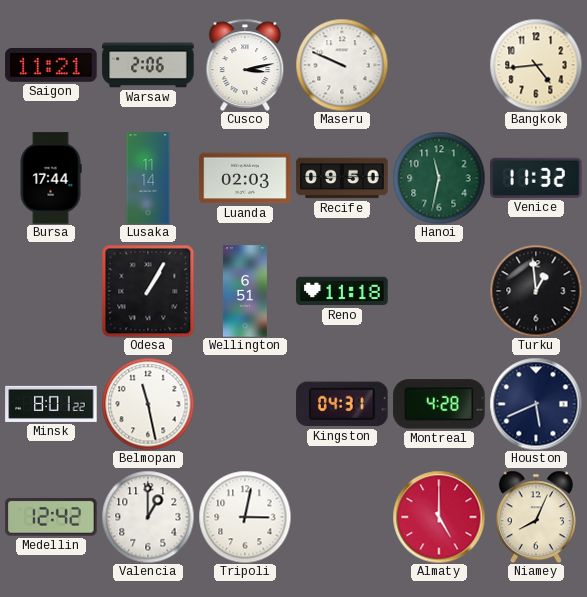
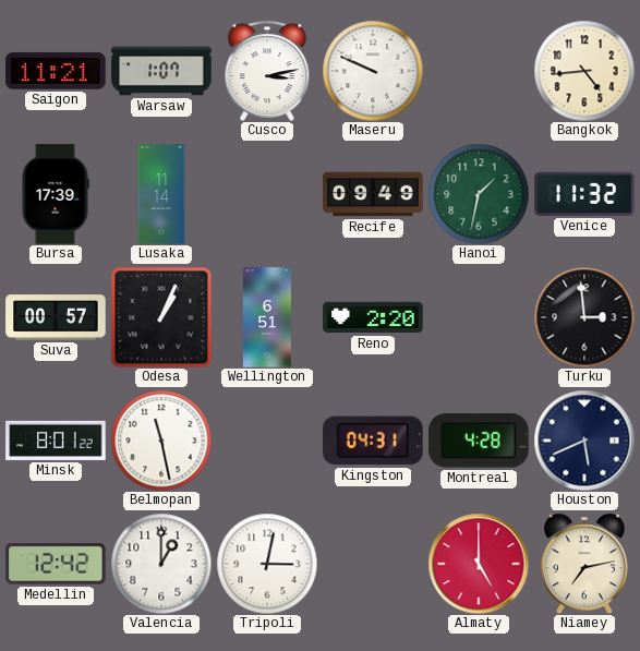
Warsaw: 2:06 -> 1:07
Bursa: 17:44 -> 17:39
Luanda: 02:03 -> none
Recife: 09:50 -> 09:49
Hanoi: 11:32 -> 1:32
Suva: none -> 00:57
Odesa: 1:05 -> 1:04
Reno: 11:18 -> 2:20
Turku: 12:59 -> 2:59
Niamey: 8:04 -> 7:13
